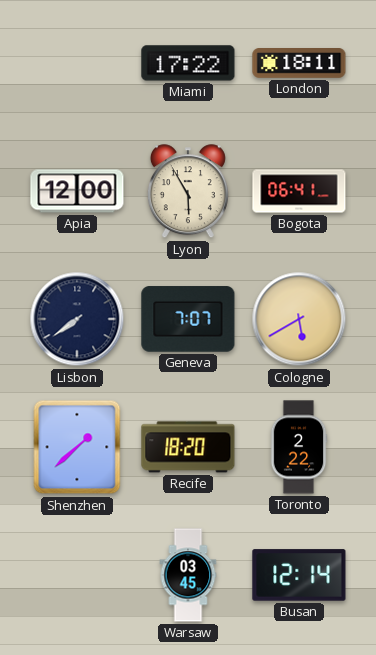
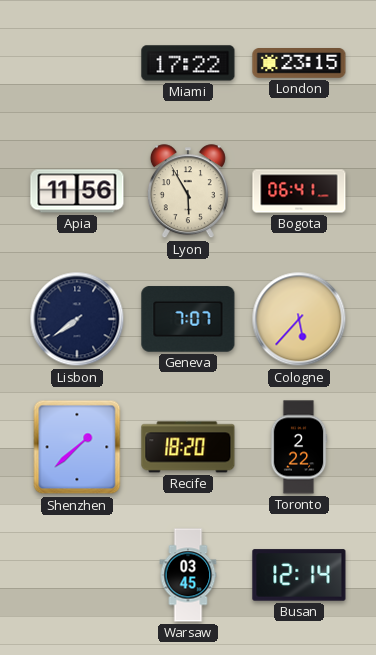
London: 18:11 -> 23:15
Apia: 12:00 -> 11:56
Cologne: 5:40 -> 5:37
